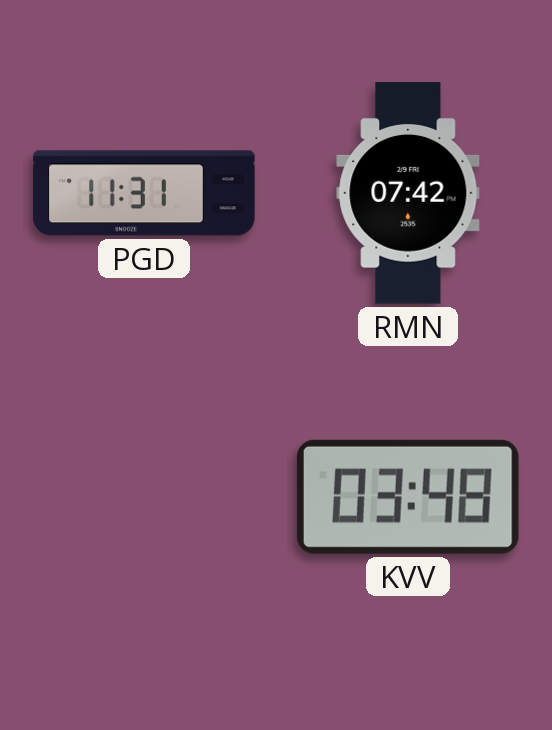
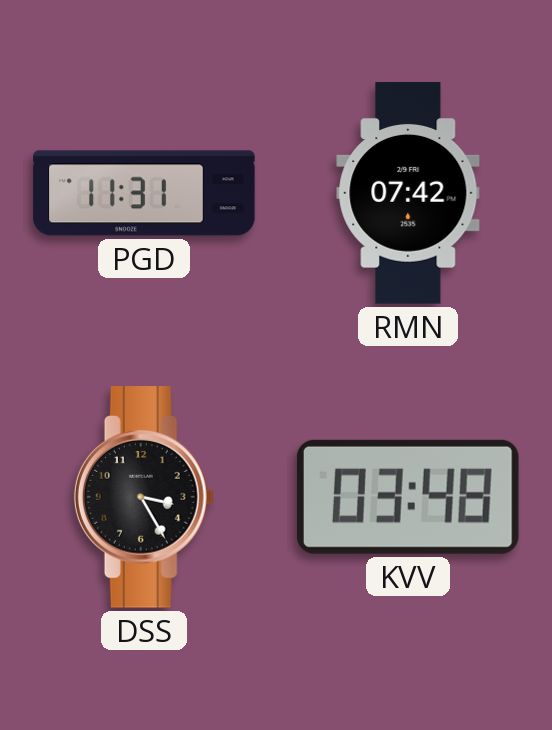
DSS: none -> 3:25
